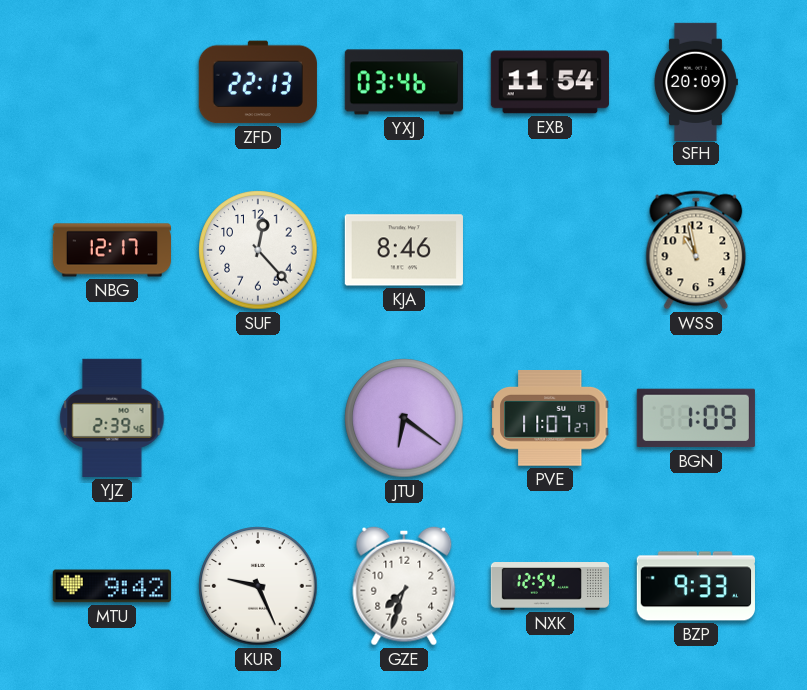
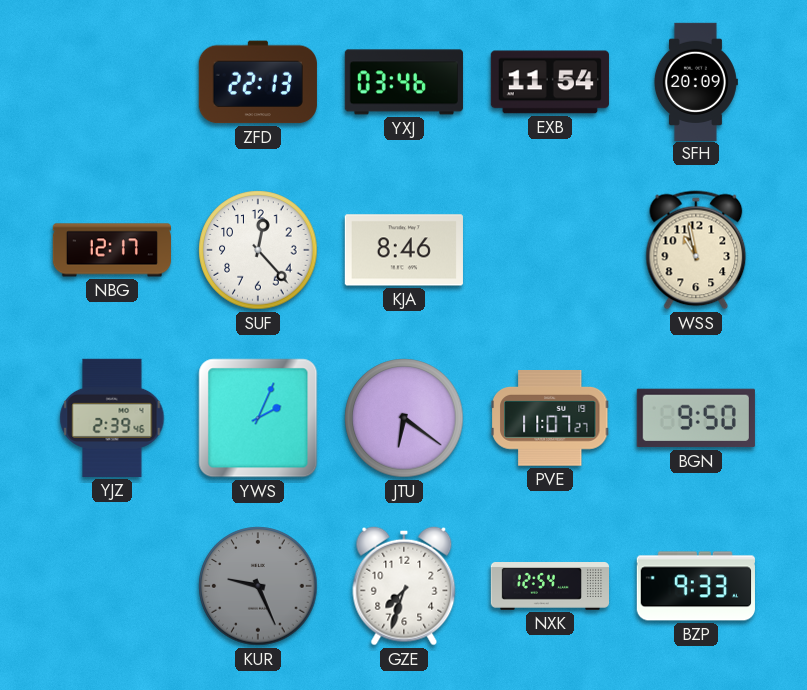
YWS: none -> 2:04
BGN: 1:09 -> 9:50
MTU: 9:42 -> none
KUR dial: white -> grey
